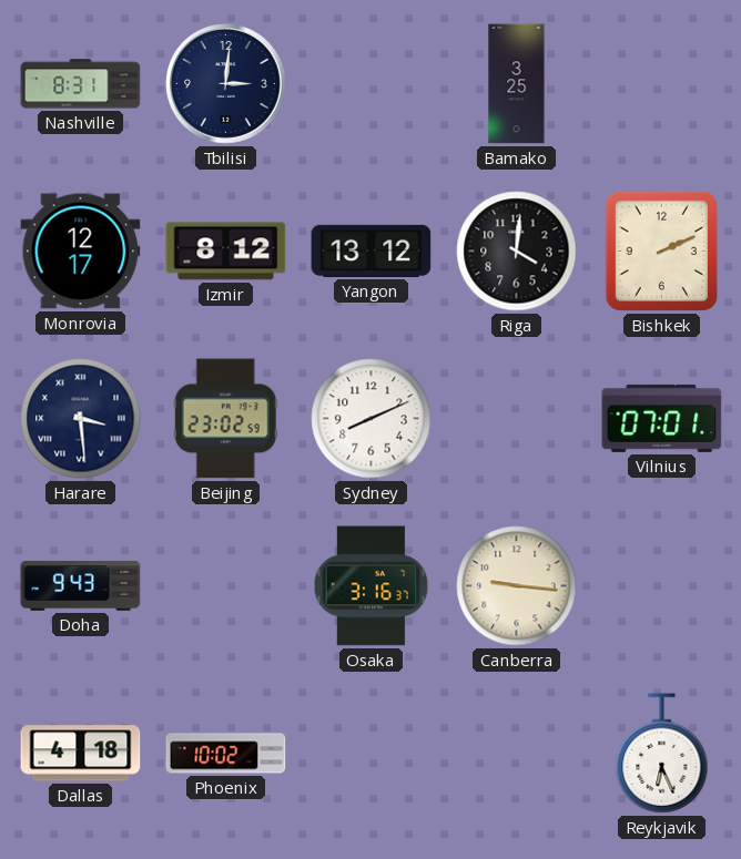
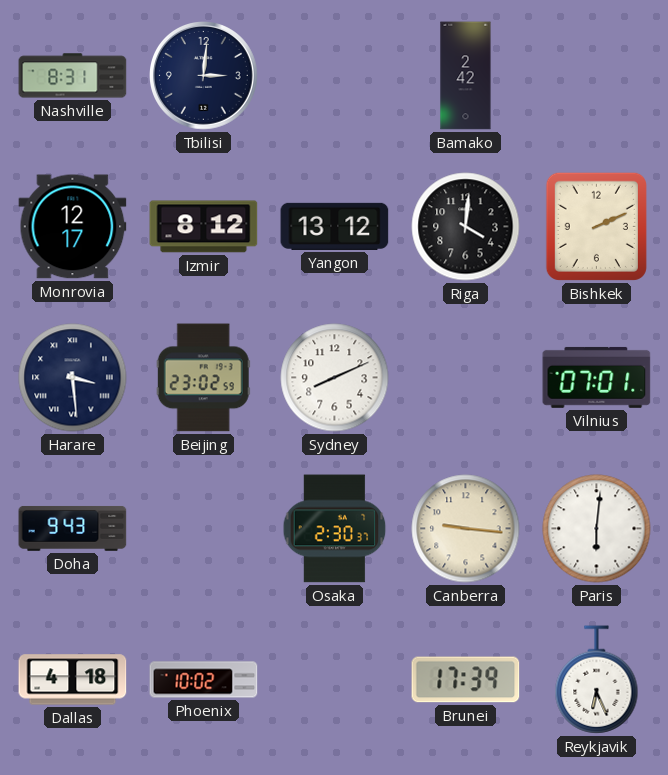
Bamako: 3:25 -> 2:42
Osaka: 3:16 -> 2:30
Paris: none -> 6:01
Brunei: none -> 17:39
